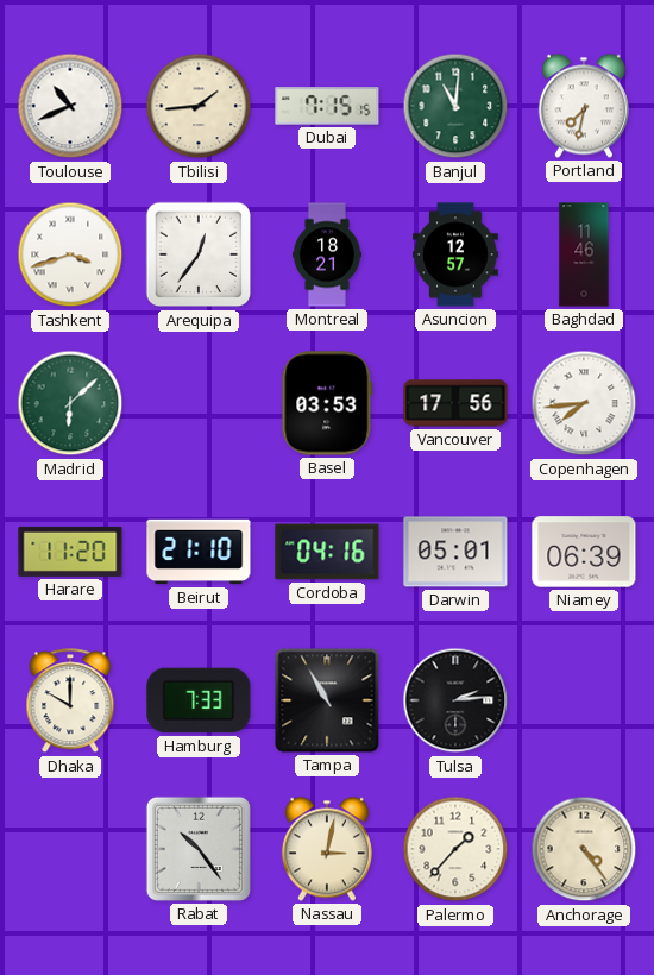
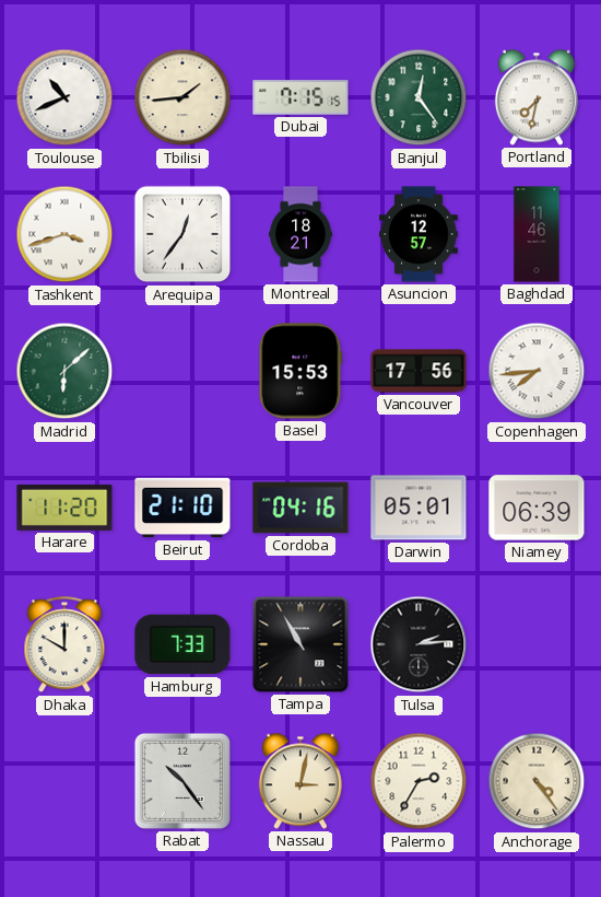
Banjul: 11:01 -> 12:24
Basel: 03:53 -> 15:53
Palermo: 1:37 -> 2:35
